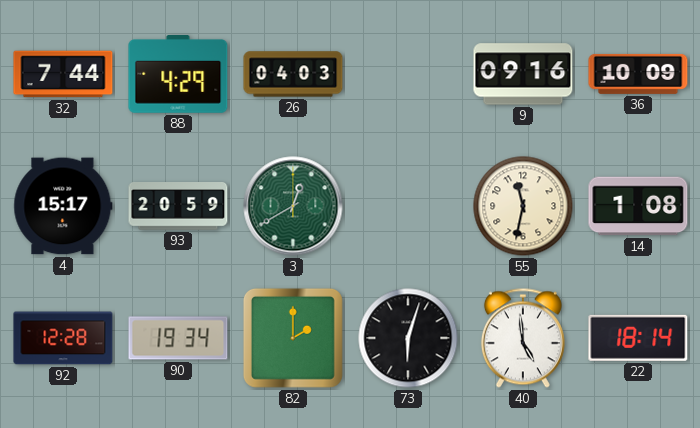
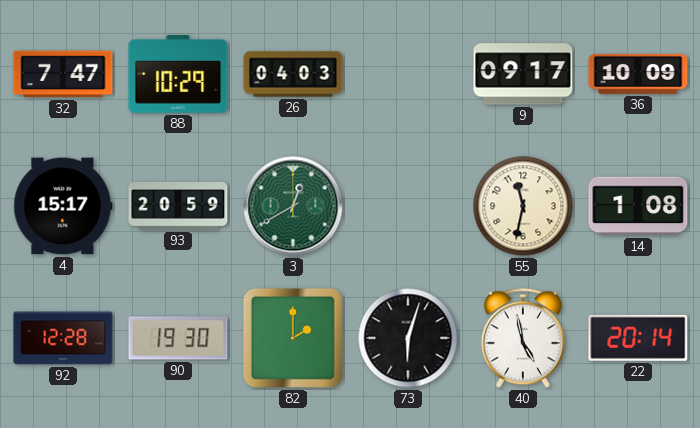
32: 7:44 -> 7:47
88: 4:29 -> 10:29
9: 09:16 -> 09:17
90: 19:34 -> 19:30
40: 4:59 -> 4:58
22: 18:14 -> 20:14
